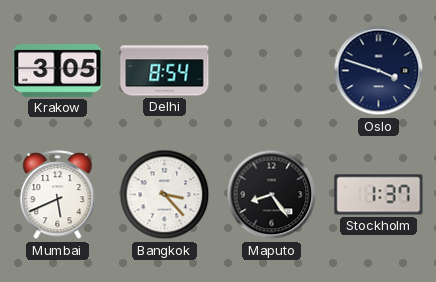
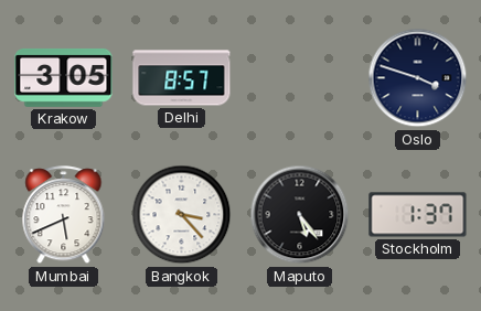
Delhi: 8:54 -> 8:57
Maputo: 8:24 -> 5:24
